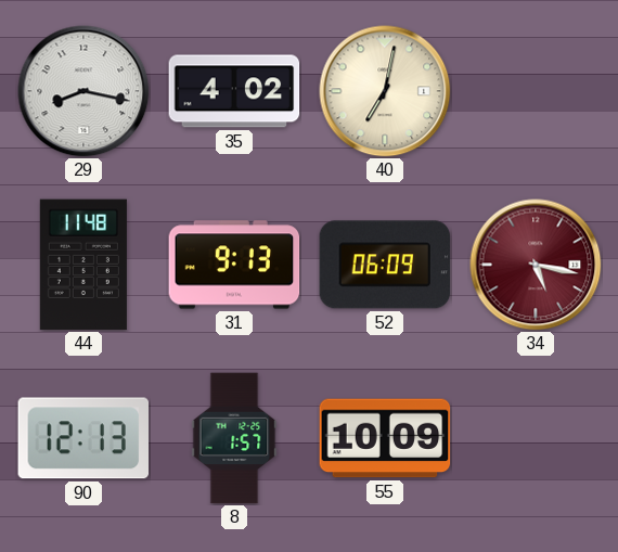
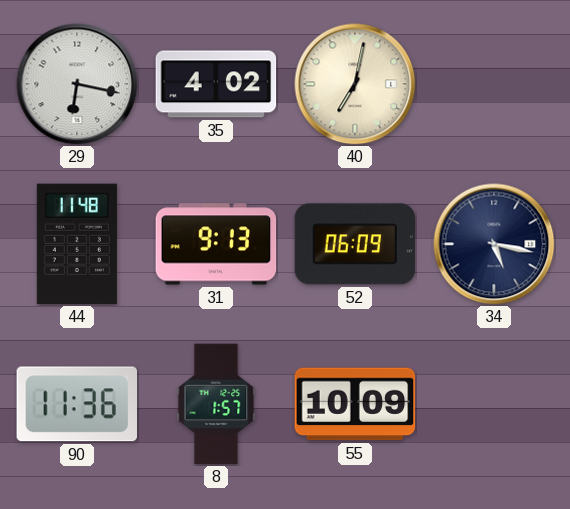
29: 8:17 -> 6:17
34 dial: burgundy -> navy
90: 12:13 -> 11:36
